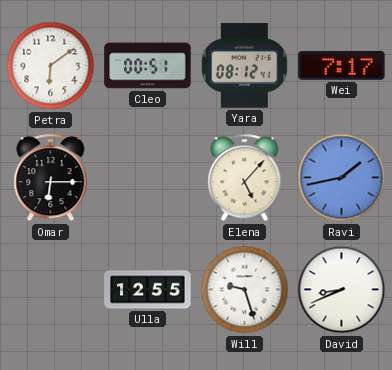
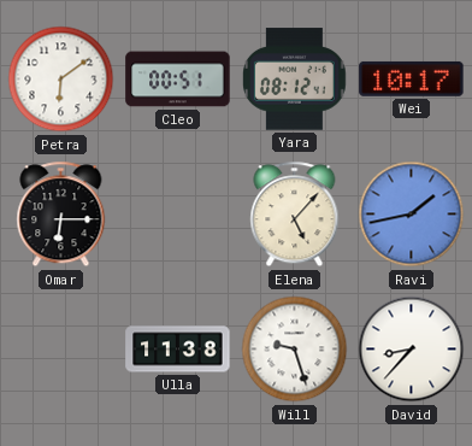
Wei: 7:17 -> 10:17
Ulla: 12:55 -> 11:38
David: 8:41 -> 8:37
